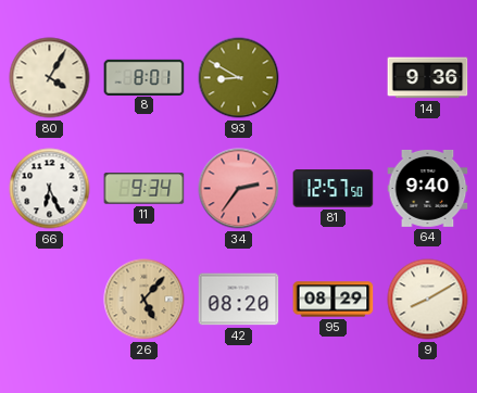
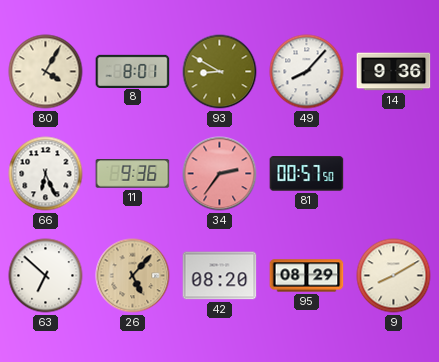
49: none -> 8:07
11: 9:34 -> 9:36
81: 12:57 -> 00:57
64: 9:40 -> none
63: none -> 6:52
